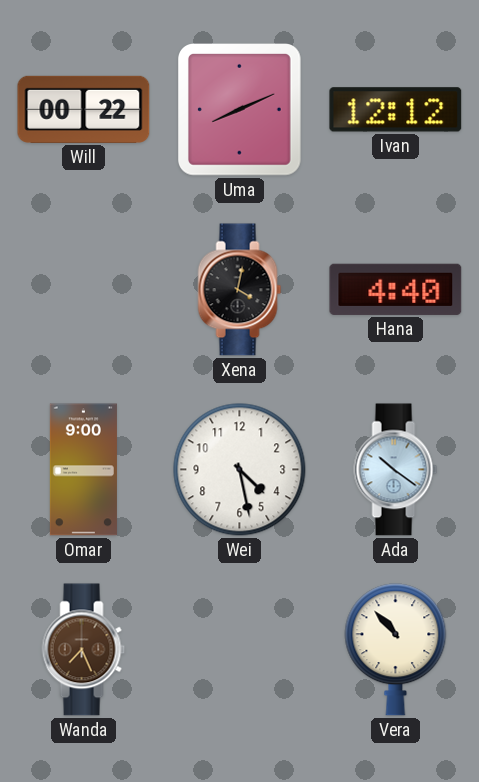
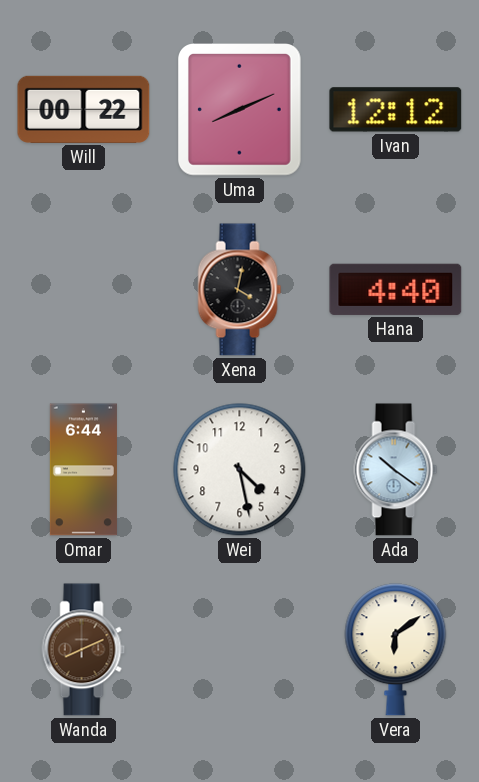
Omar: 9:00 -> 6:44
Wanda: 7:26 -> 8:11
Vera: 10:53 -> 6:09
